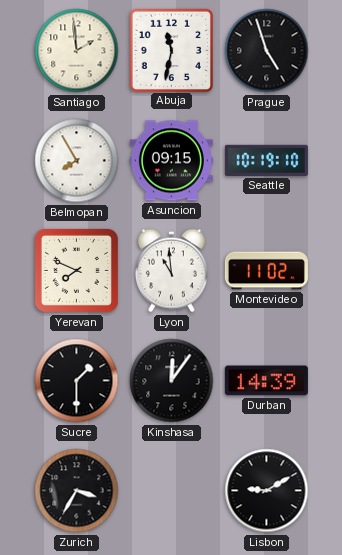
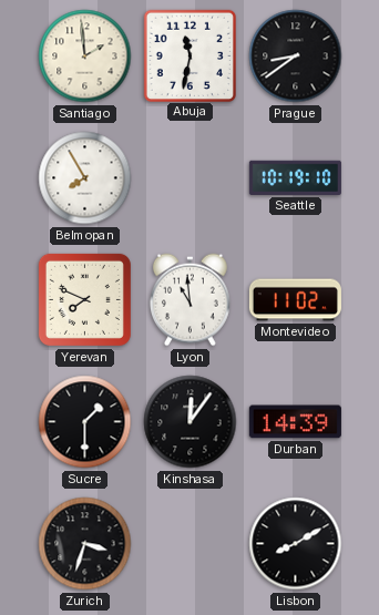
Prague: 4:57 -> 8:39
Asuncion: 09:15 -> none
Zurich: 3:35 -> 3:33
Lisbon: 9:10 -> 8:10
